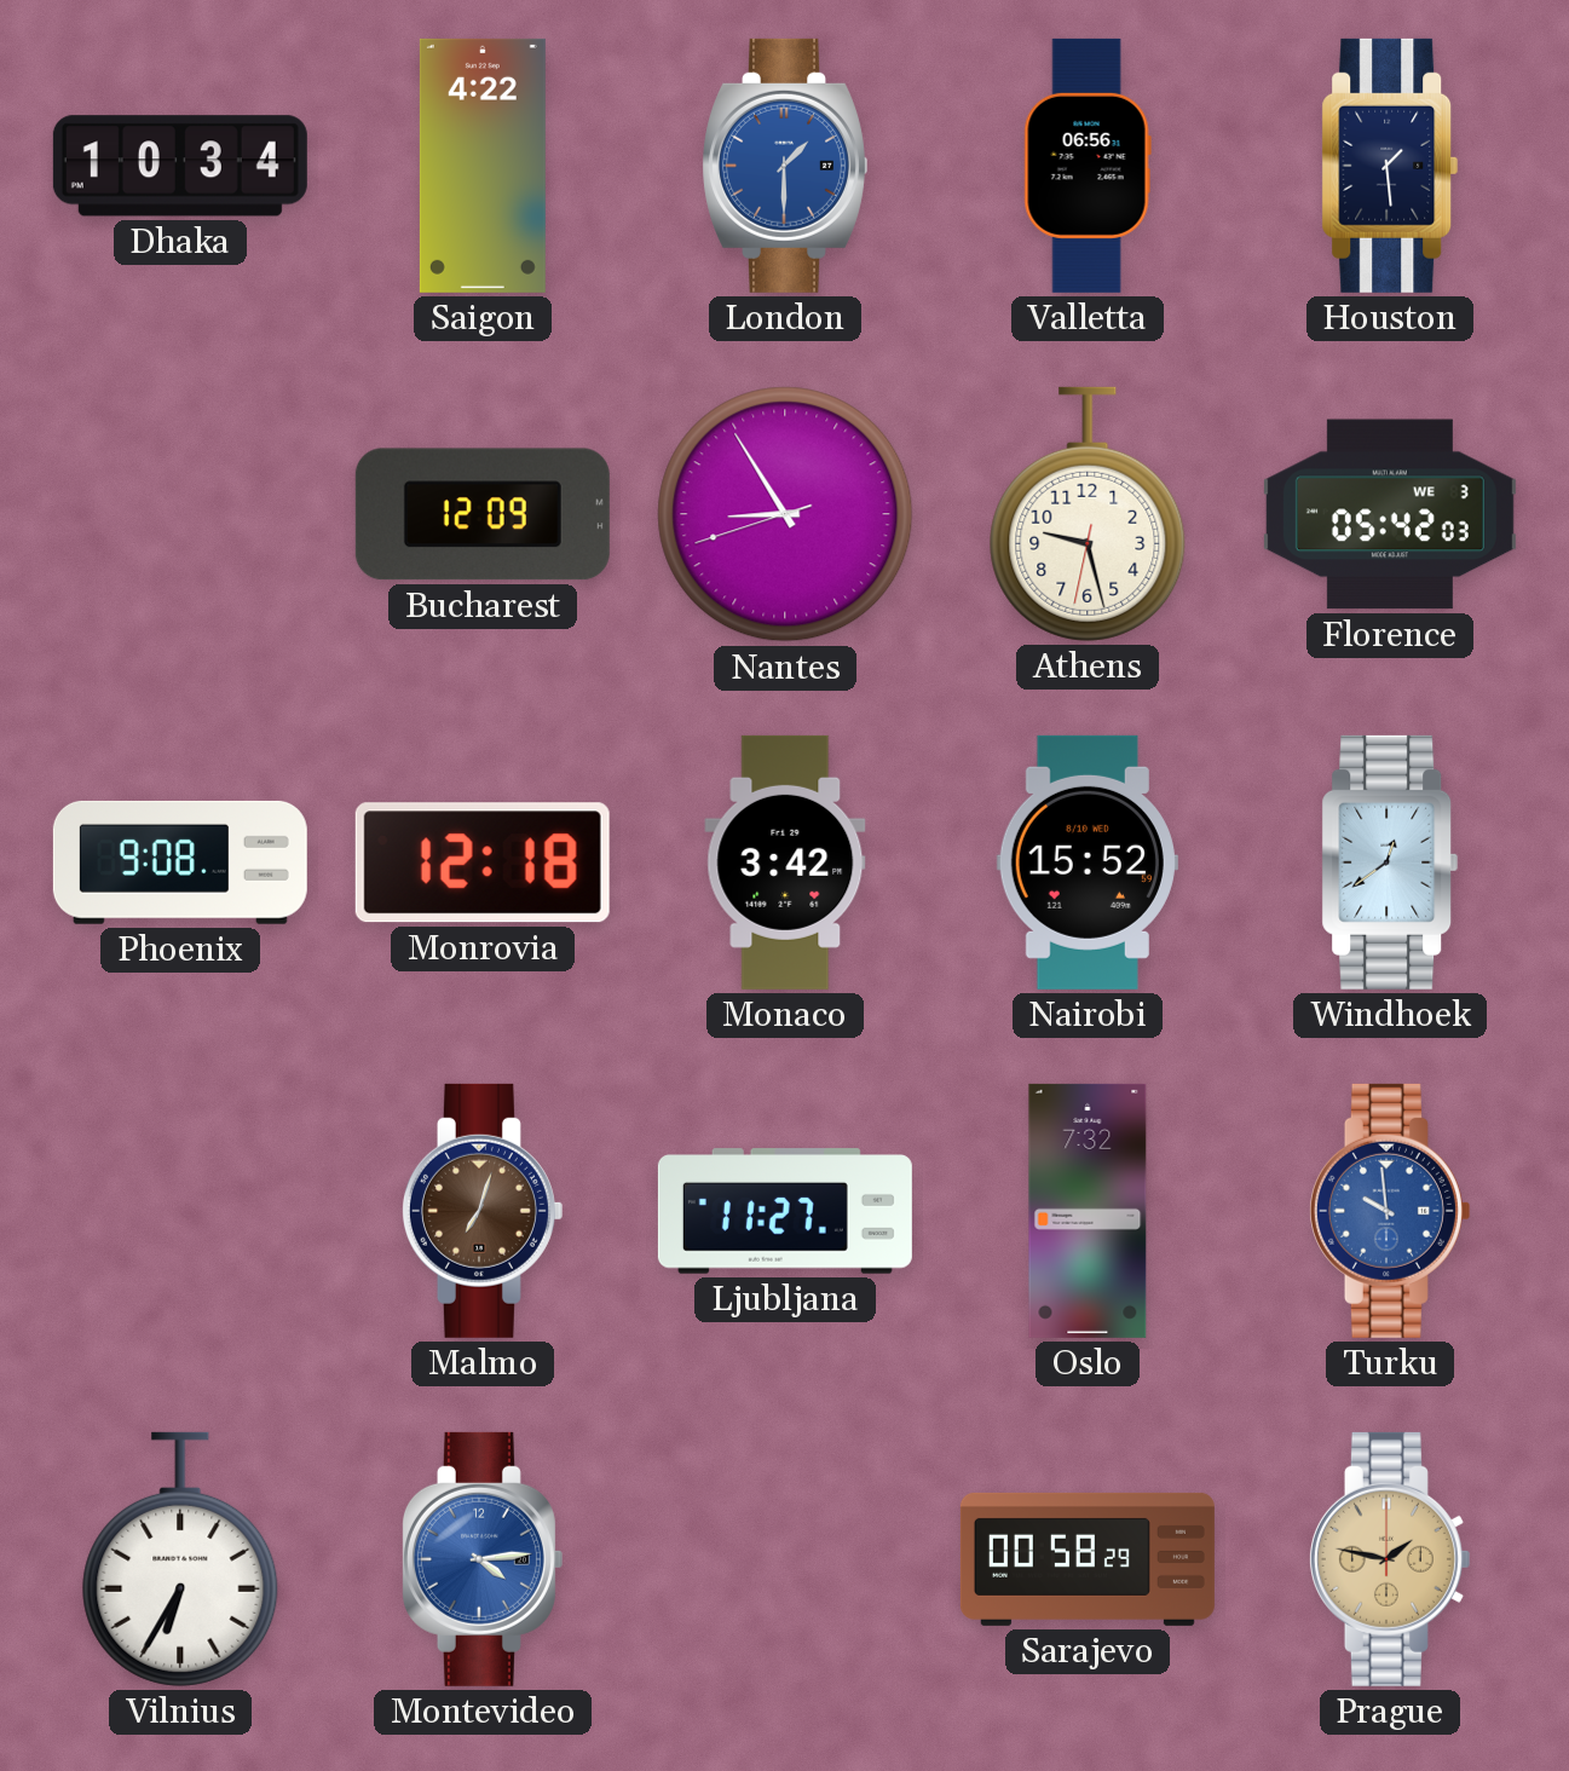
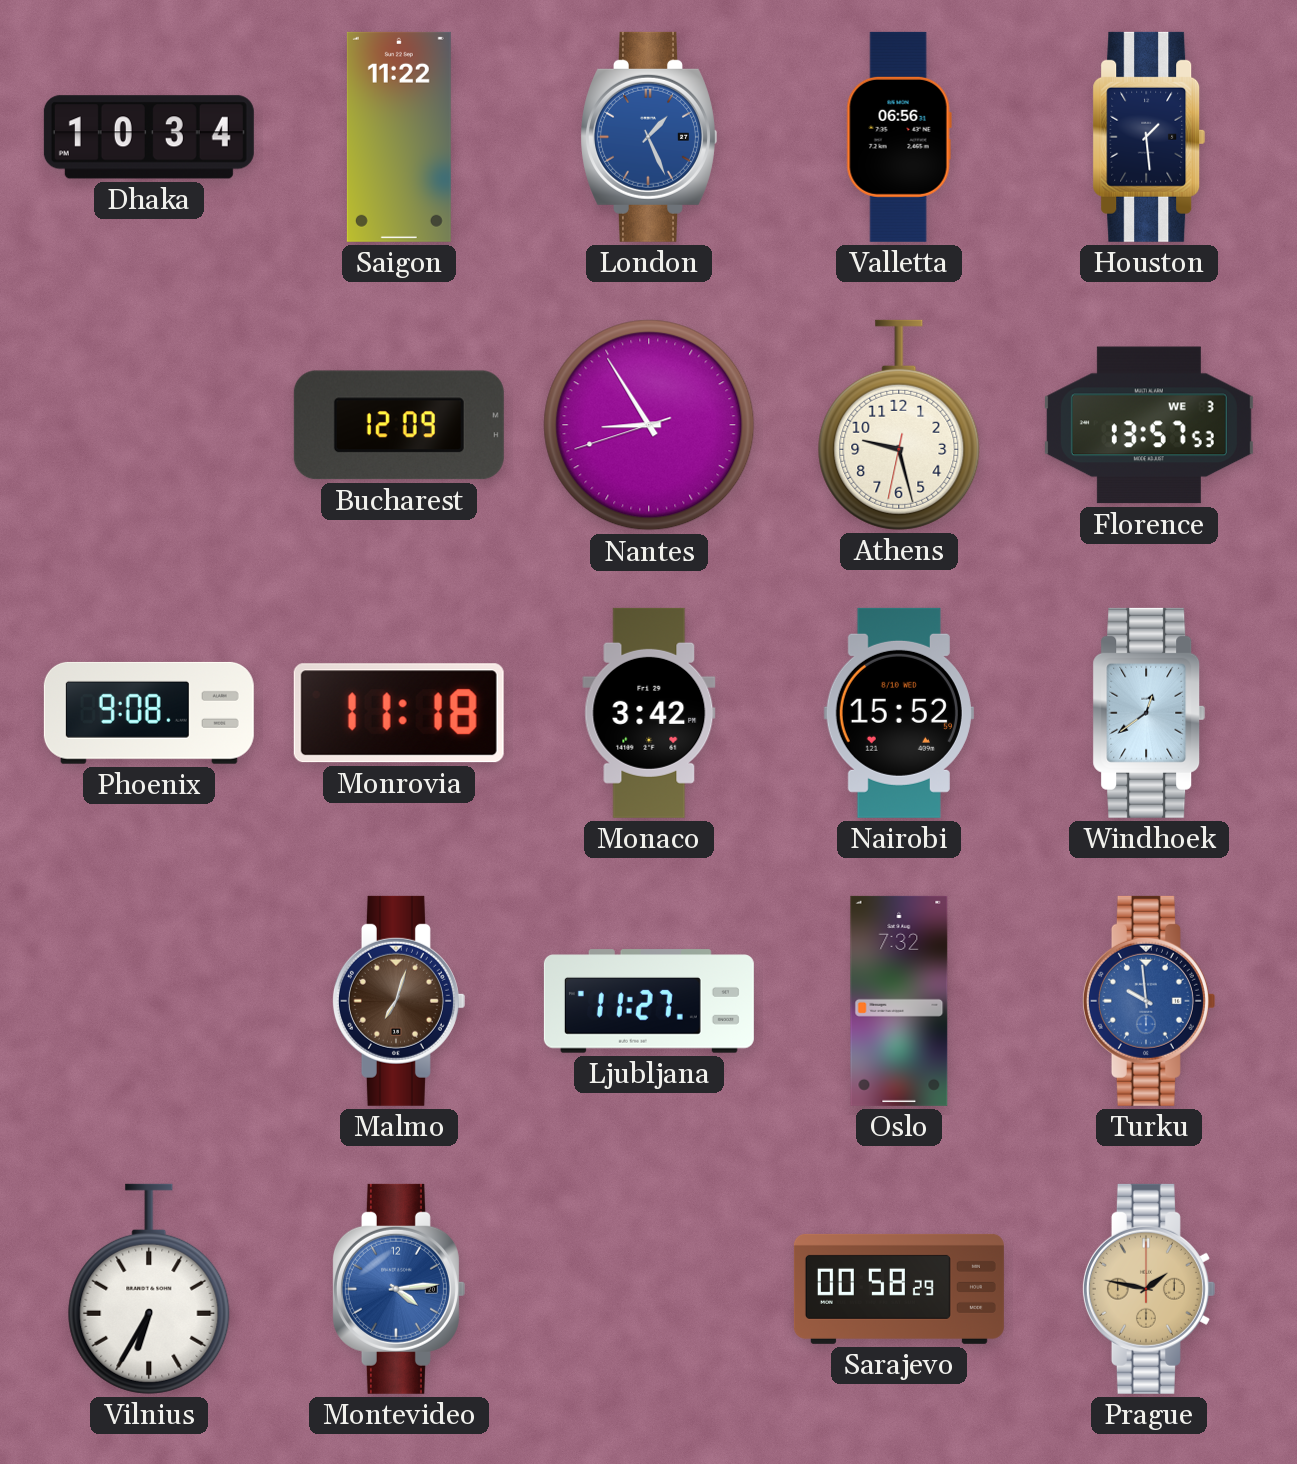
Saigon: 4:22 -> 11:22
London: 1:30 -> 1:26
Florence: 05:42 -> 13:57
Monrovia: 12:18 -> 11:18
